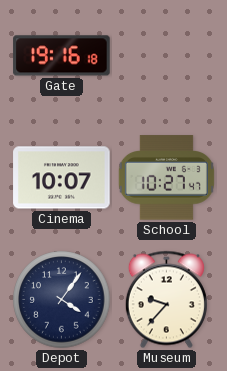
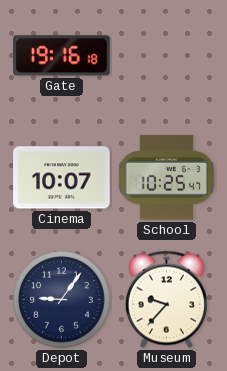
School: 10:27 -> 10:25
Depot: 4:06 -> 9:06
